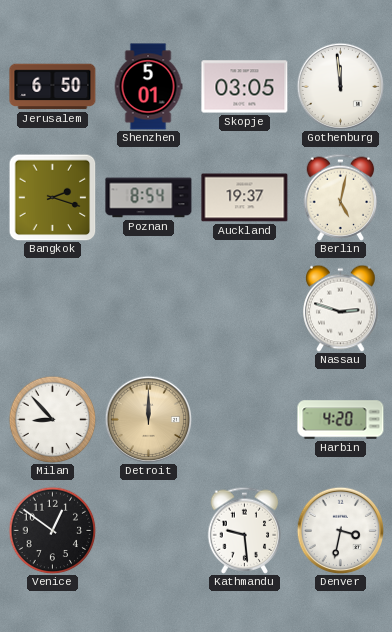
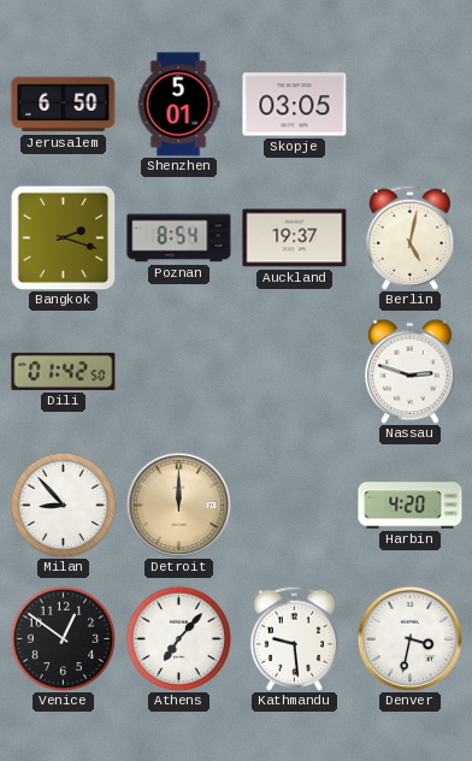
Gothenburg: 11:59 -> none
Dili: none -> 01:42
Athens: none -> 7:07
